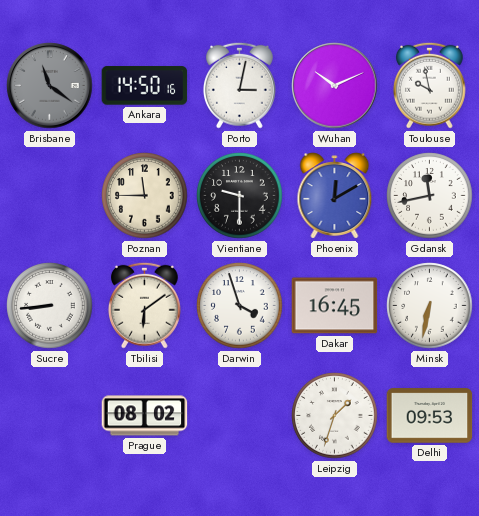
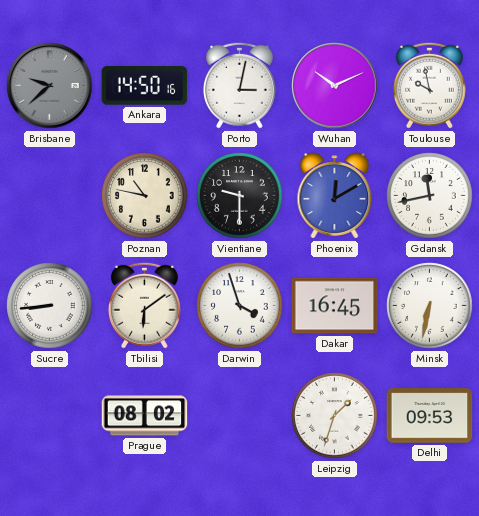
Brisbane: 11:21 -> 9:38
Poznan: 11:45 -> 10:47
